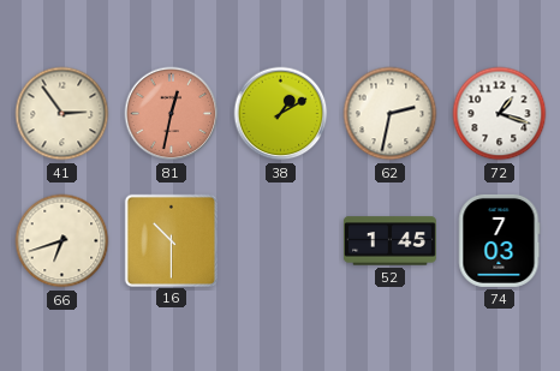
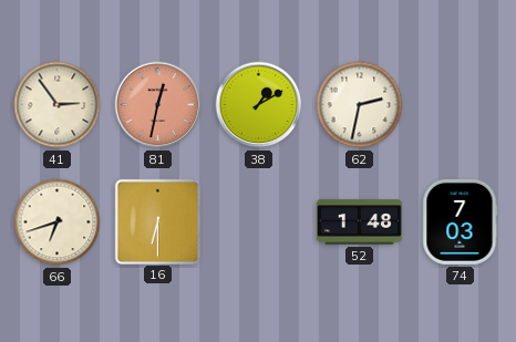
72: 1:18 -> none
16: 10:30 -> 6:30
52: 1:45 -> 1:48
